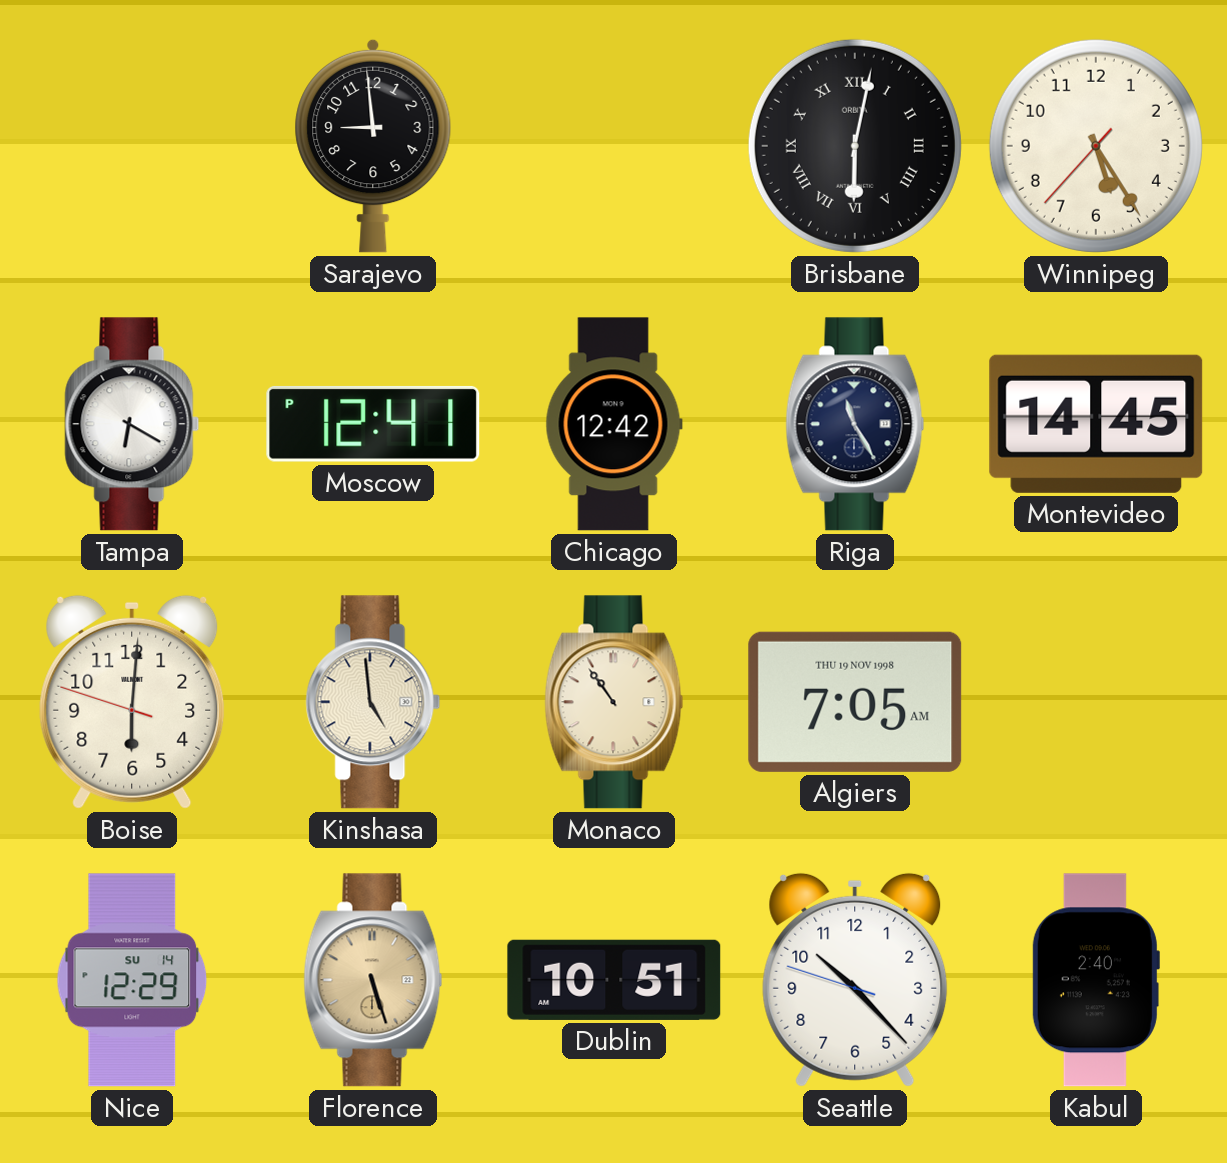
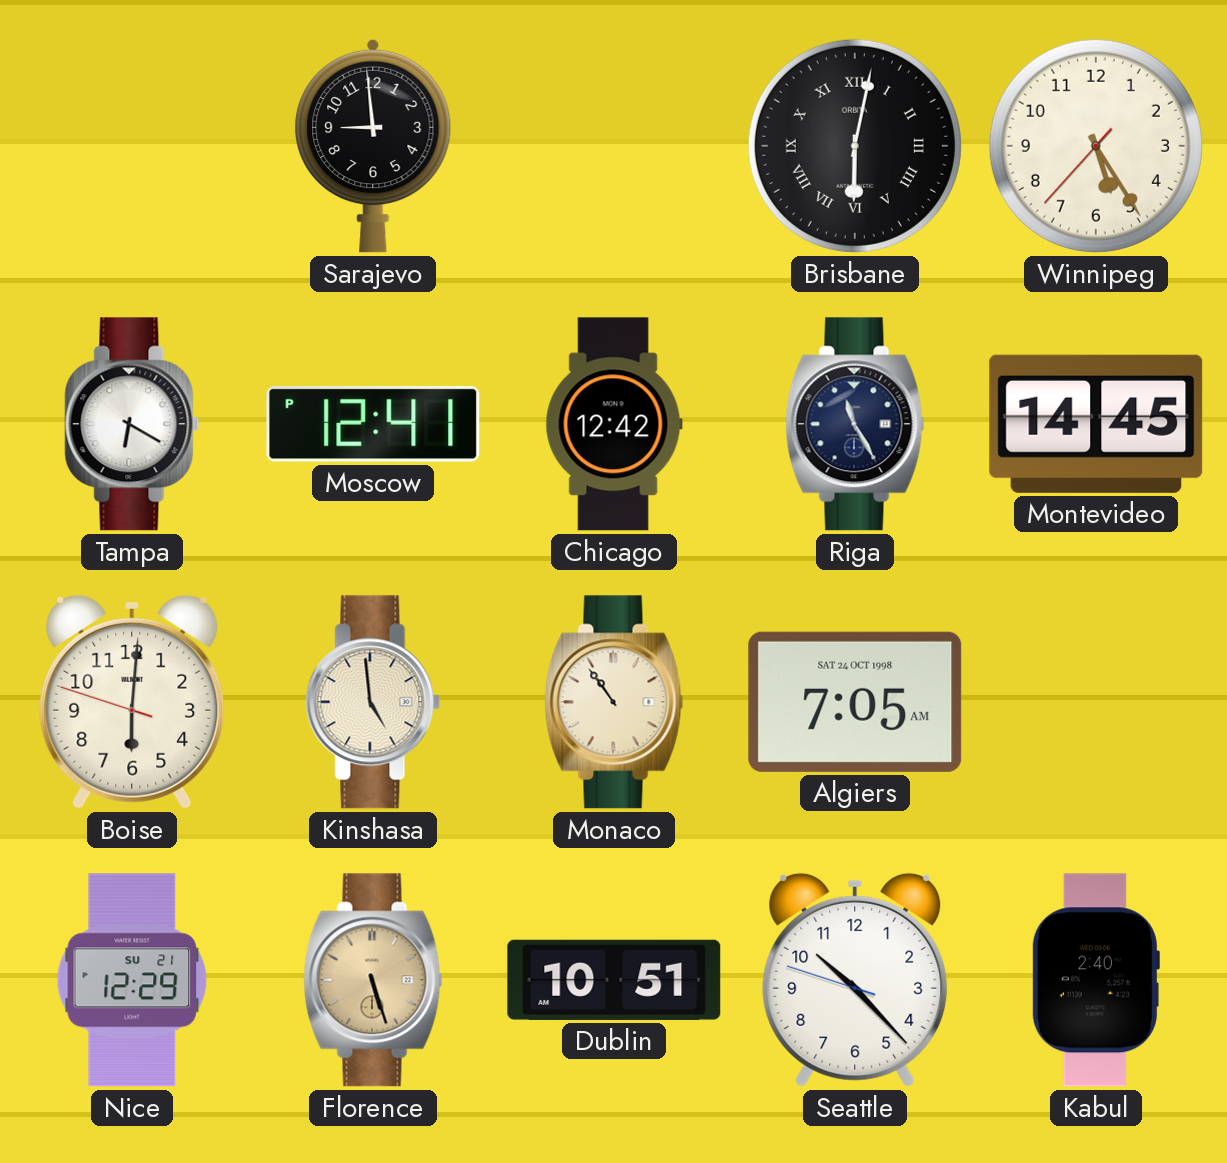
Algiers date: THU 19 NOV 1998 -> SAT 24 OCT 1998
Nice date: SU 14 -> SU 21
